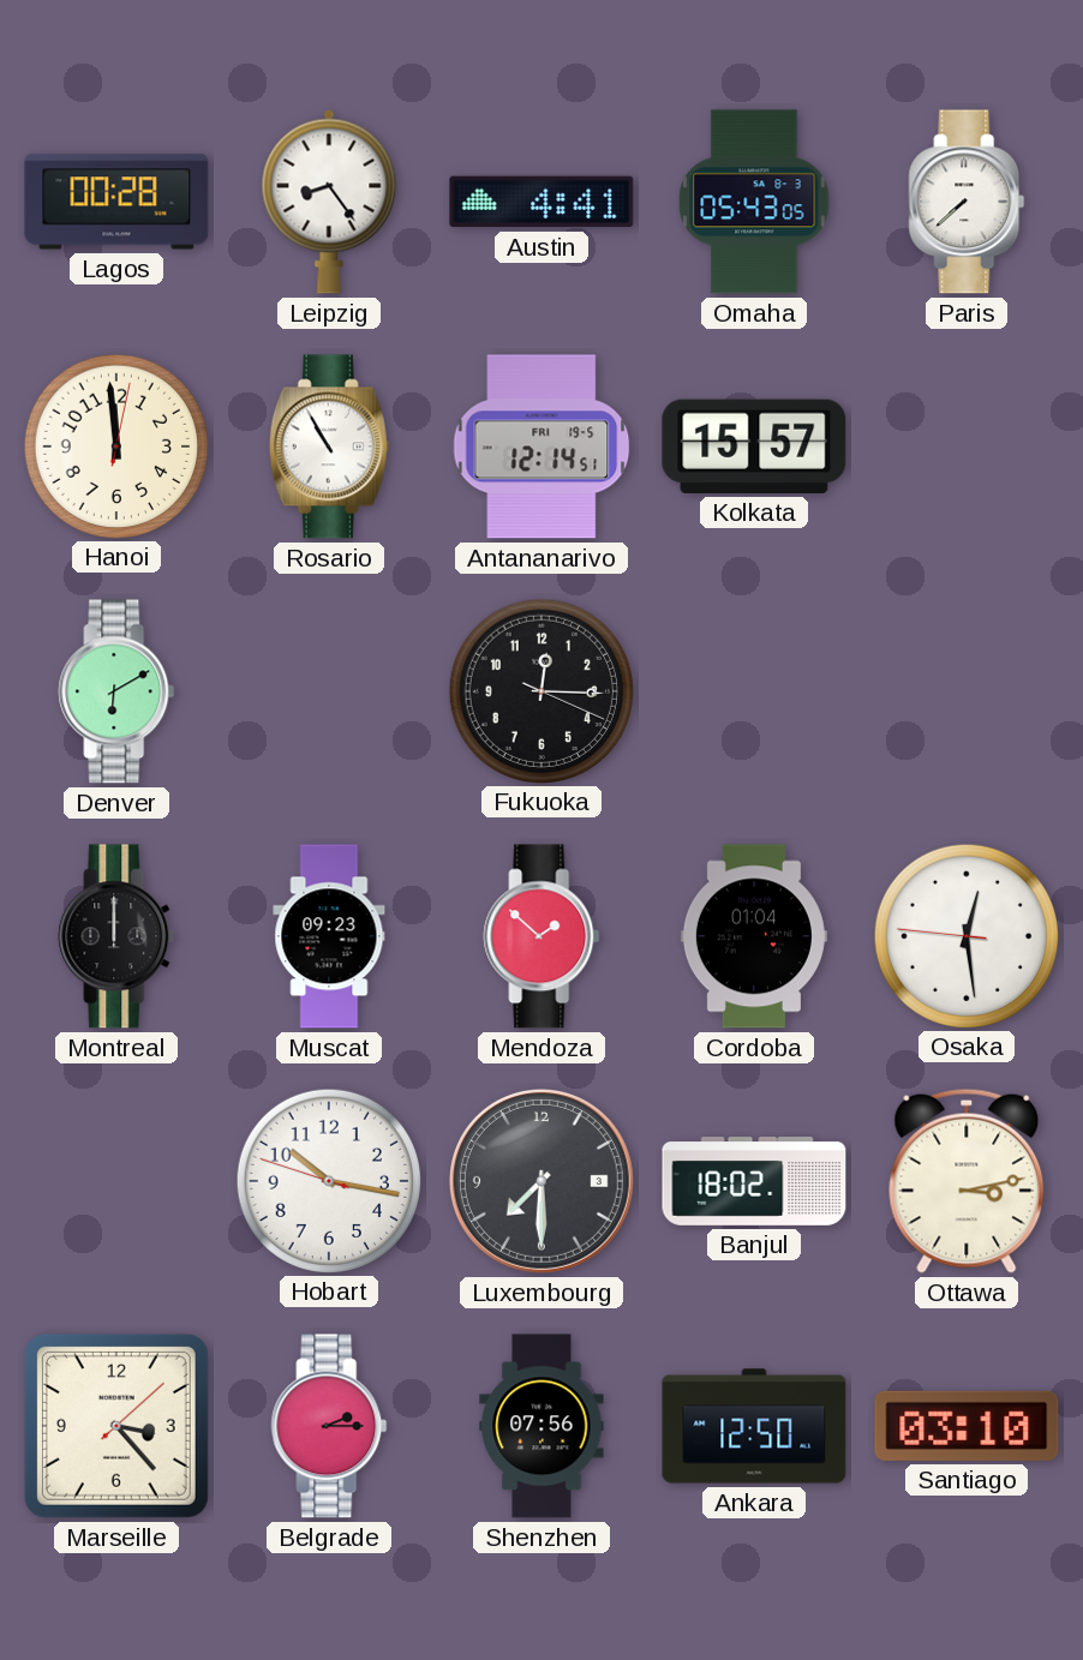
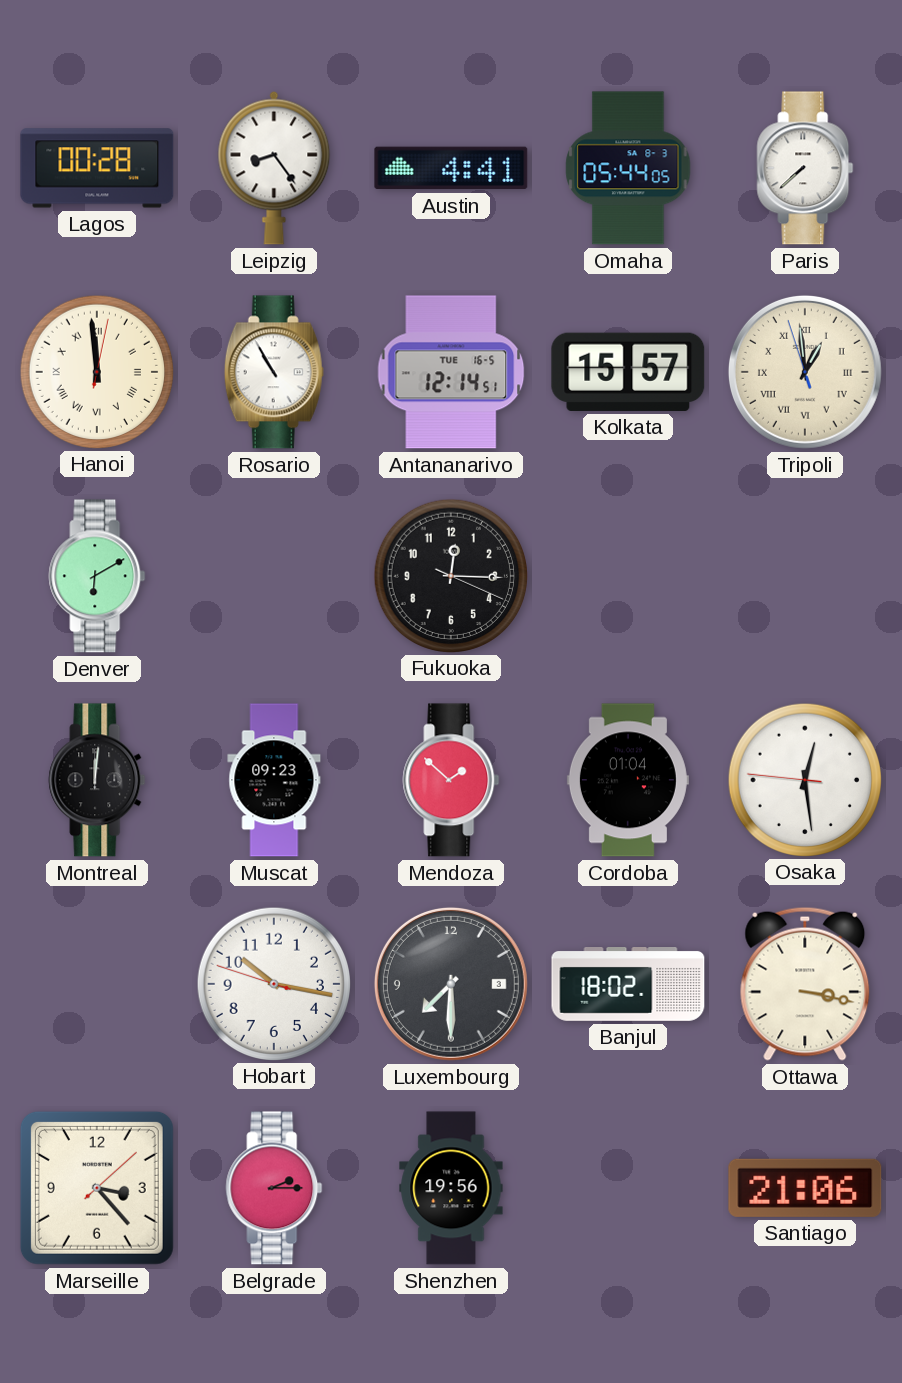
Omaha: 05:43 -> 05:44
Hanoi numerals: Arabic -> Roman
Antananarivo date: FRI 19-5 -> TUE 16-5
Tripoli: none -> 12:58
Montreal: 12:00 -> 12:01
Ottawa: 3:13 -> 3:17
Shenzhen: 07:56 -> 19:56
Ankara: 12:50 -> none
Santiago: 03:10 -> 21:06
